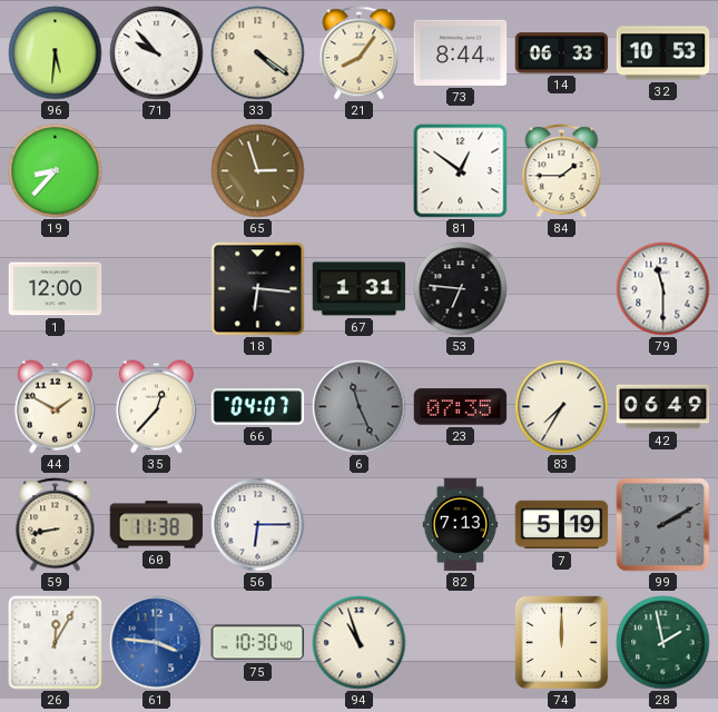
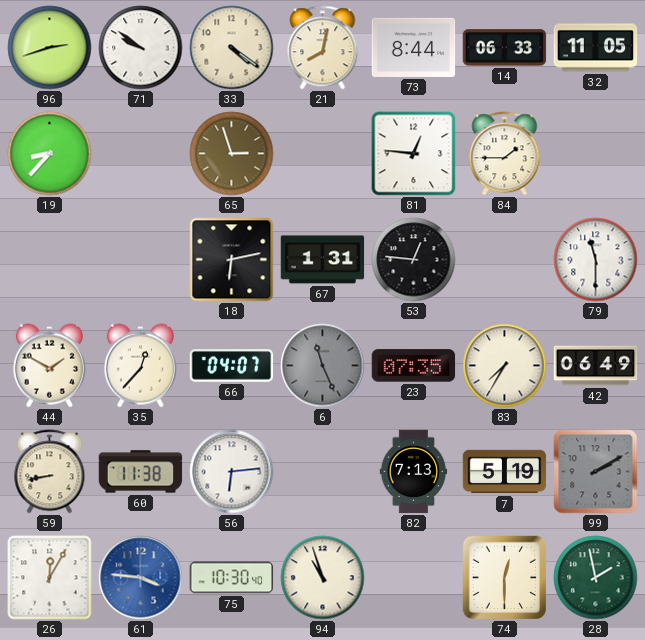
96: 5:31 -> 2:42
71: 9:53 -> 9:51
21: 8:06 -> 8:02
32: 10:53 -> 11:05
81: 12:51 -> 12:46
1: 12:00 -> none
18: 6:16 -> 6:13
53: 6:46 -> 12:46
56: 6:15 -> 6:14
74: 12:00 -> 12:30
